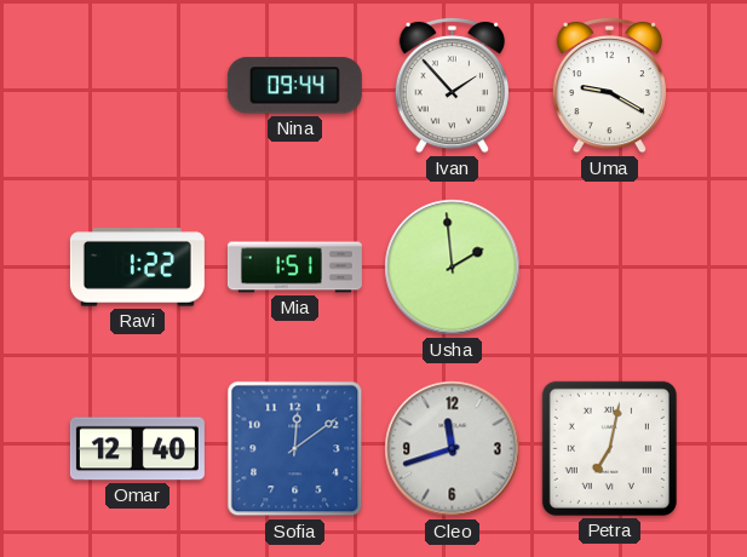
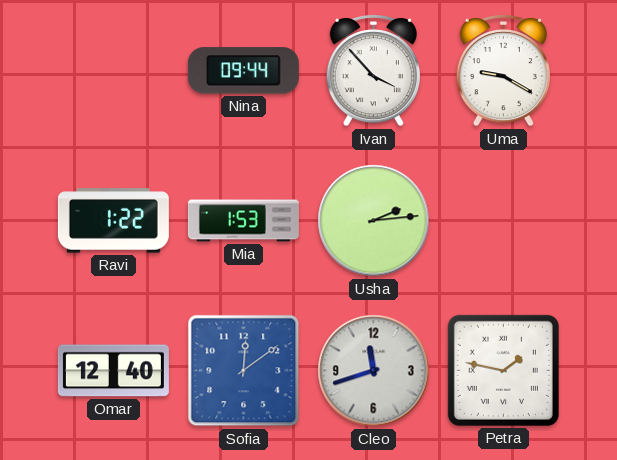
Ivan: 1:53 -> 3:53
Mia: 1:51 -> 1:53
Usha: 1:59 -> 2:14
Petra: 7:02 -> 1:47
